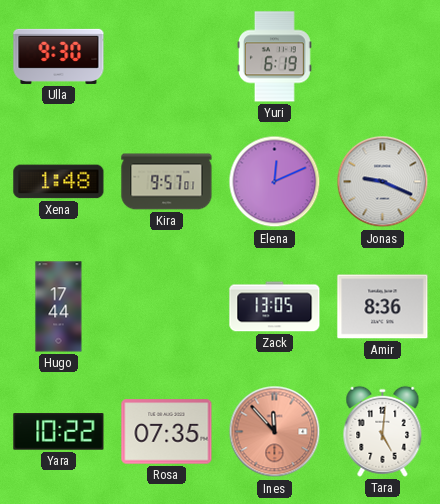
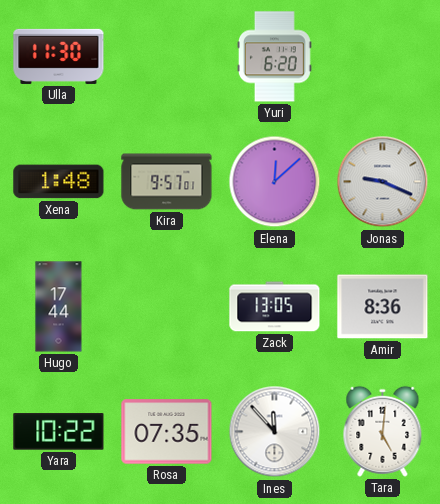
Ulla: 9:30 -> 11:30
Yuri: 6:19 -> 6:20
Elena: 12:11 -> 12:08
Ines dial: salmon -> white
